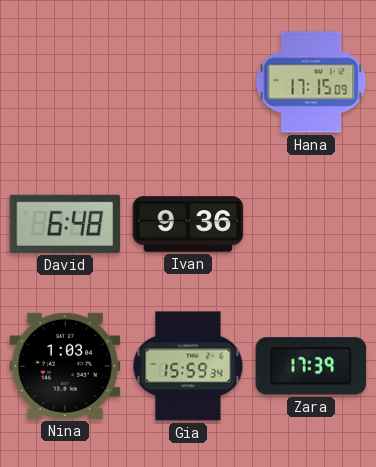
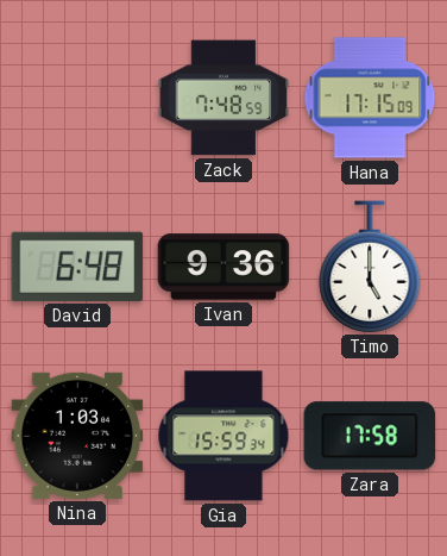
Zack: none -> 7:48
Timo: none -> 5:00
Zara: 17:39 -> 17:58
